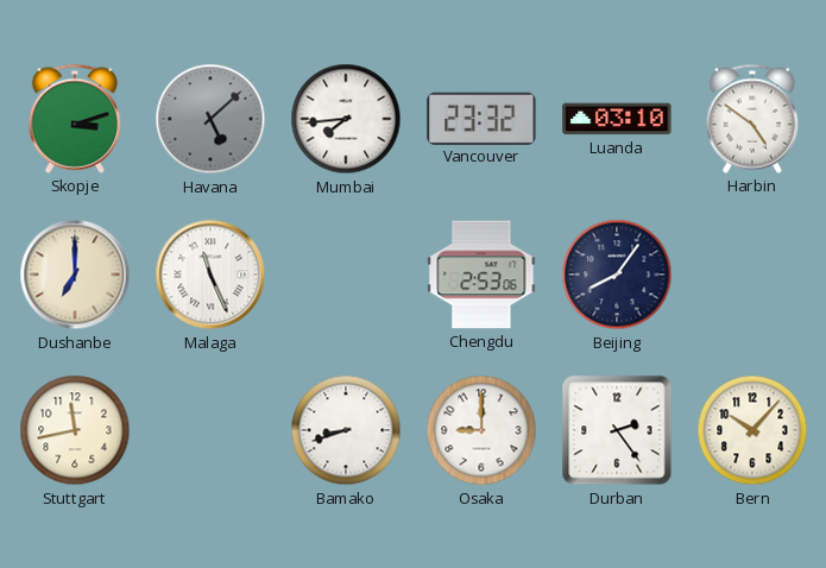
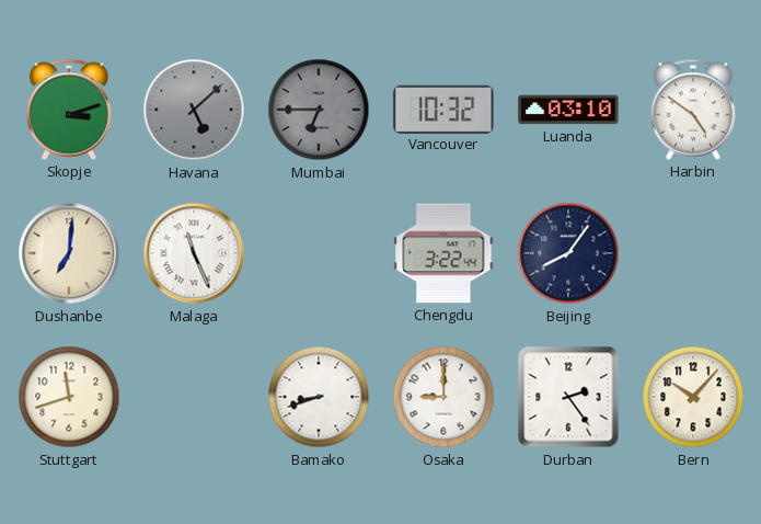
Mumbai: 7:44 -> 6:45
Mumbai dial: white -> grey
Vancouver: 23:32 -> 10:32
Dushanbe: 7:00 -> 7:01
Chengdu: 2:53 -> 3:22
Stuttgart: 11:43 -> 11:42
